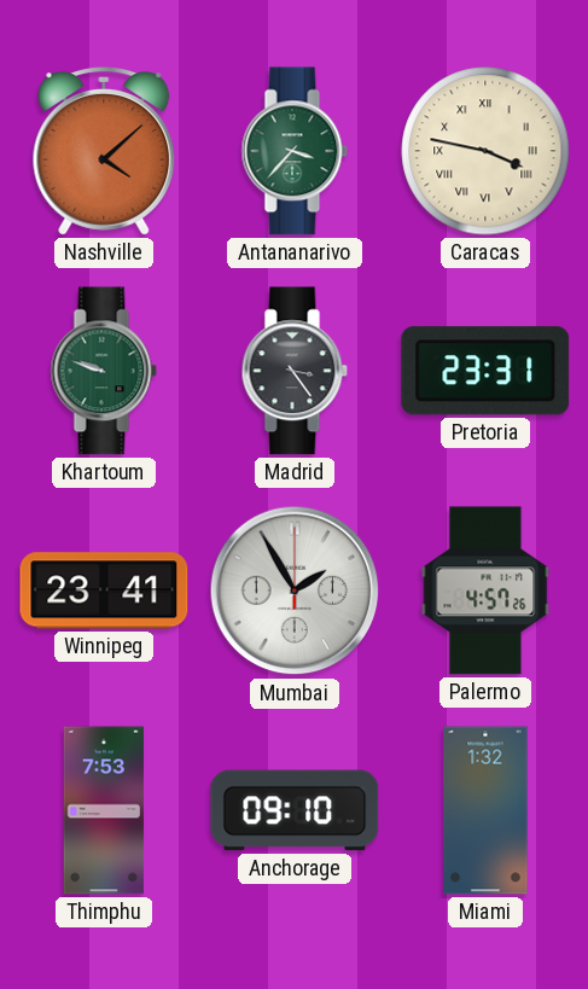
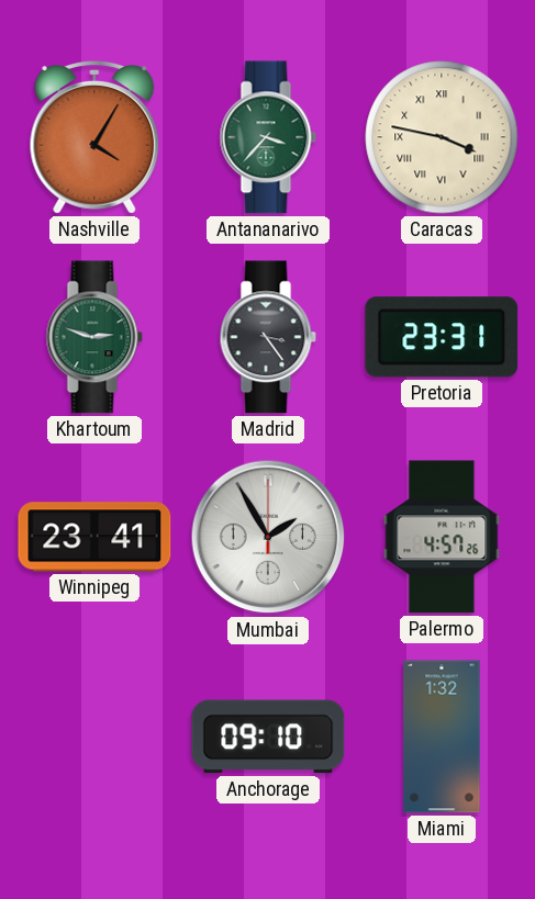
Nashville: 4:08 -> 4:05
Khartoum: 9:48 -> 2:48
Thimphu: 7:53 -> none
